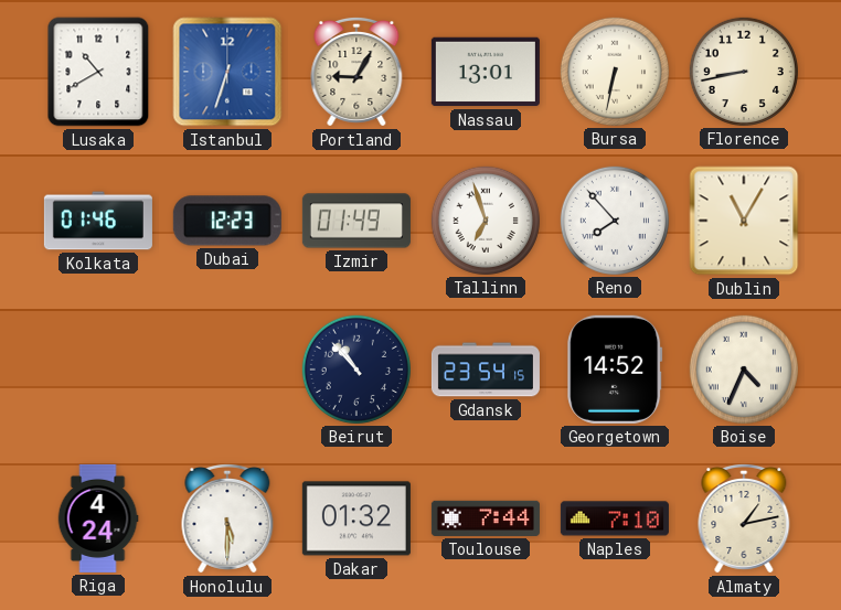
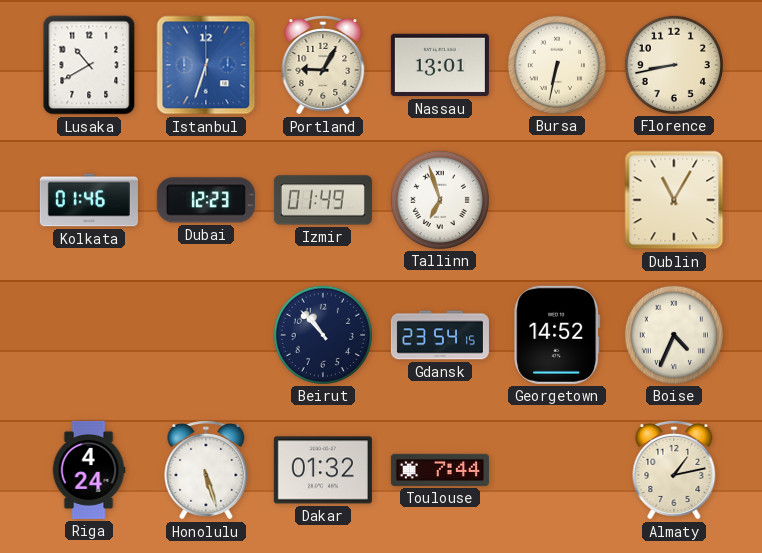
Reno: 7:53 -> none
Honolulu: 5:30 -> 5:27
Naples: 7:10 -> none
